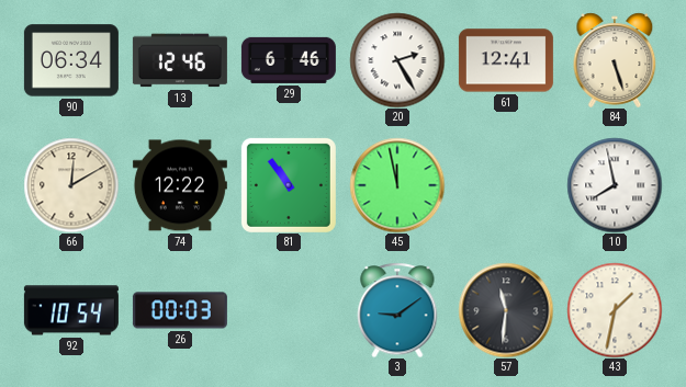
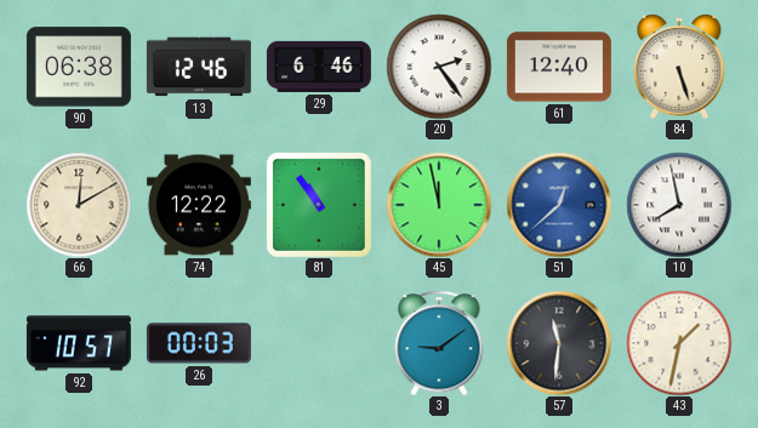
90: 06:34 -> 06:38
20: 2:25 -> 2:24
61: 12:41 -> 12:40
51: none -> 12:38
92: 10:54 -> 10:57
